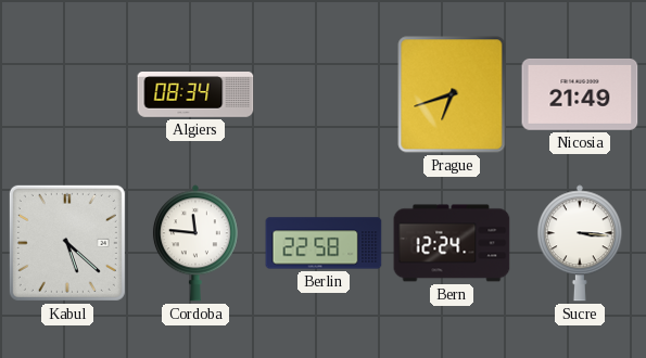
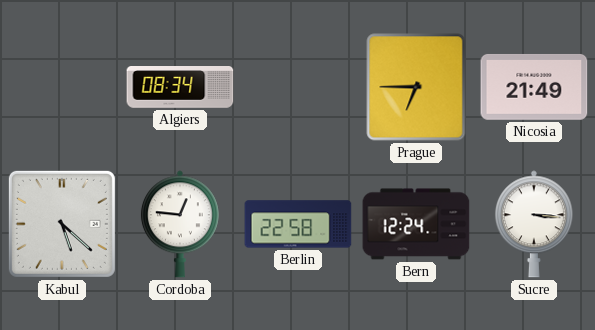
Prague: 6:42 -> 6:45
Cordoba: 11:46 -> 12:46
